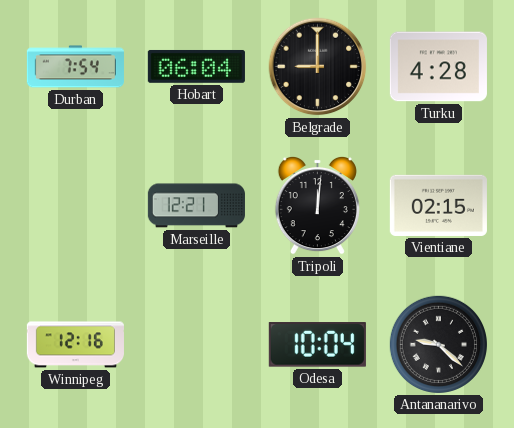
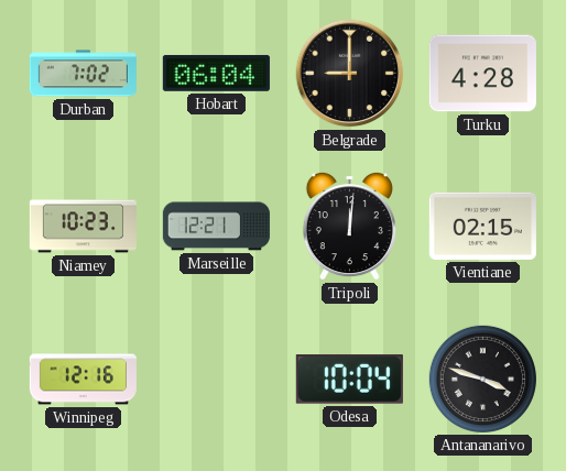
Durban: 7:54 -> 7:02
Niamey: none -> 10:23
Antananarivo: 9:22 -> 3:48
